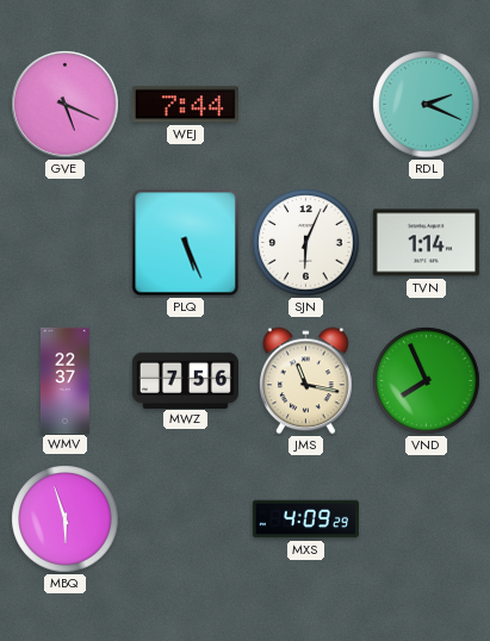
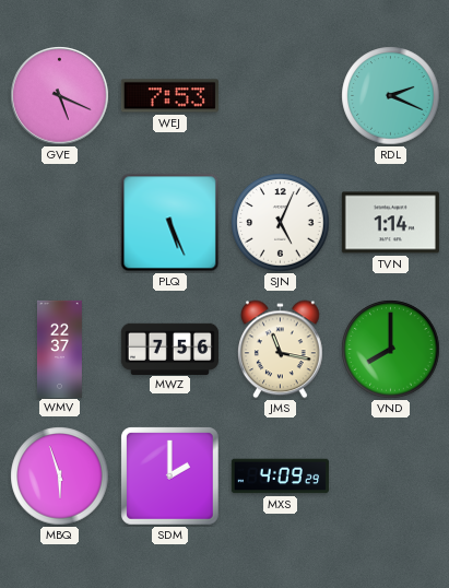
WEJ: 7:44 -> 7:53
SJN: 6:04 -> 5:04
VND: 7:56 -> 8:00
SDM: none -> 2:00
